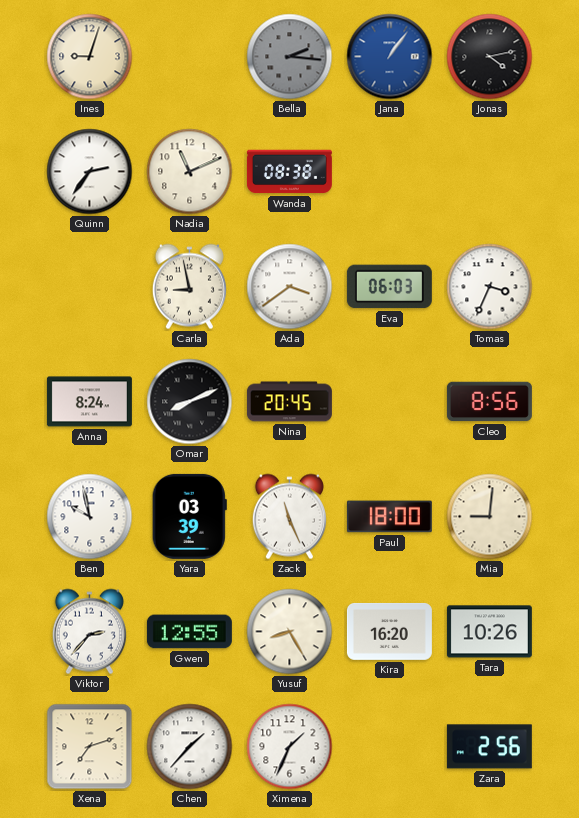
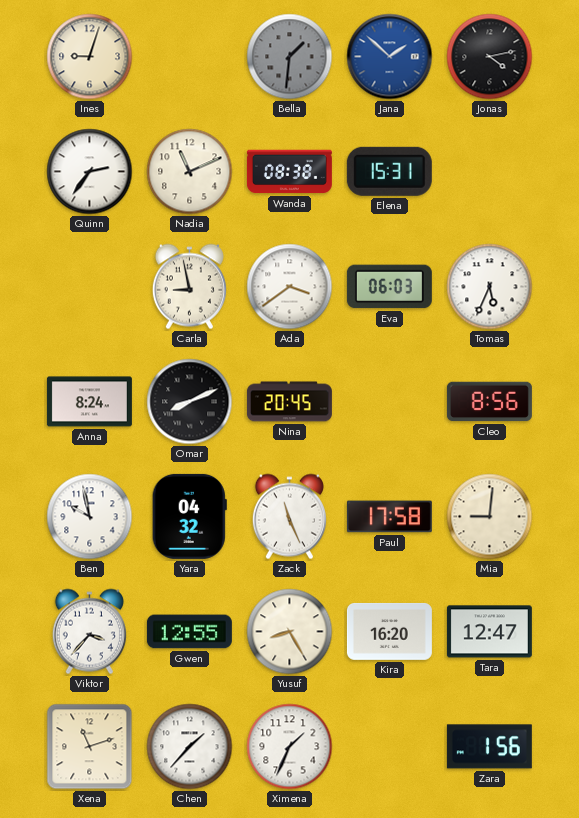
Bella: 2:16 -> 1:31
Jana: 1:06 -> 1:52
Elena: none -> 15:31
Tomas: 3:34 -> 5:34
Yara: 03:39 -> 04:32
Paul: 18:00 -> 17:58
Viktor: 2:37 -> 3:37
Tara: 10:26 -> 12:47
Xena: 7:12 -> 11:12
Zara: 2:56 -> 1:56
